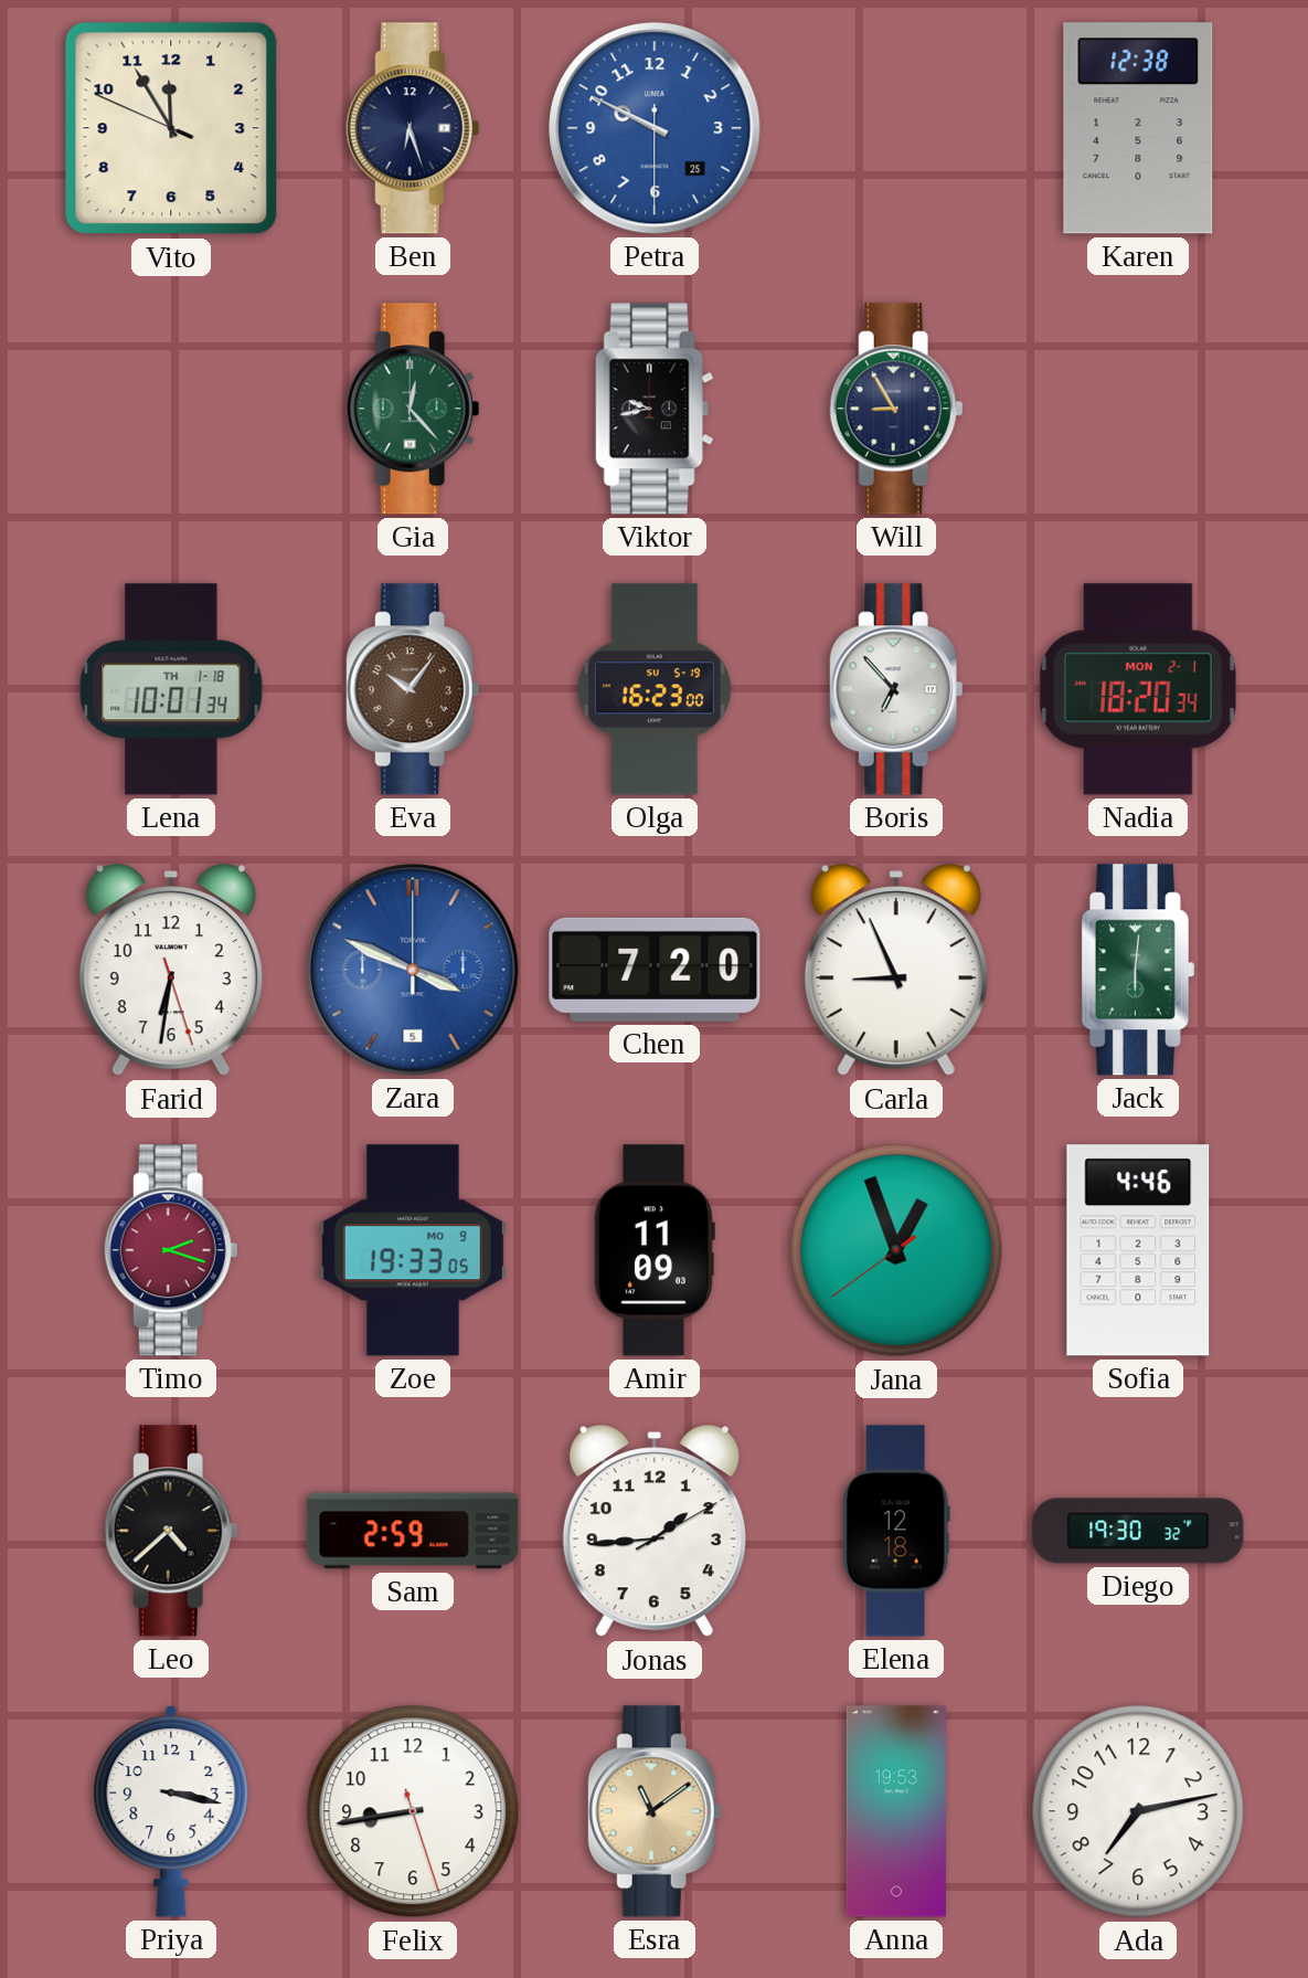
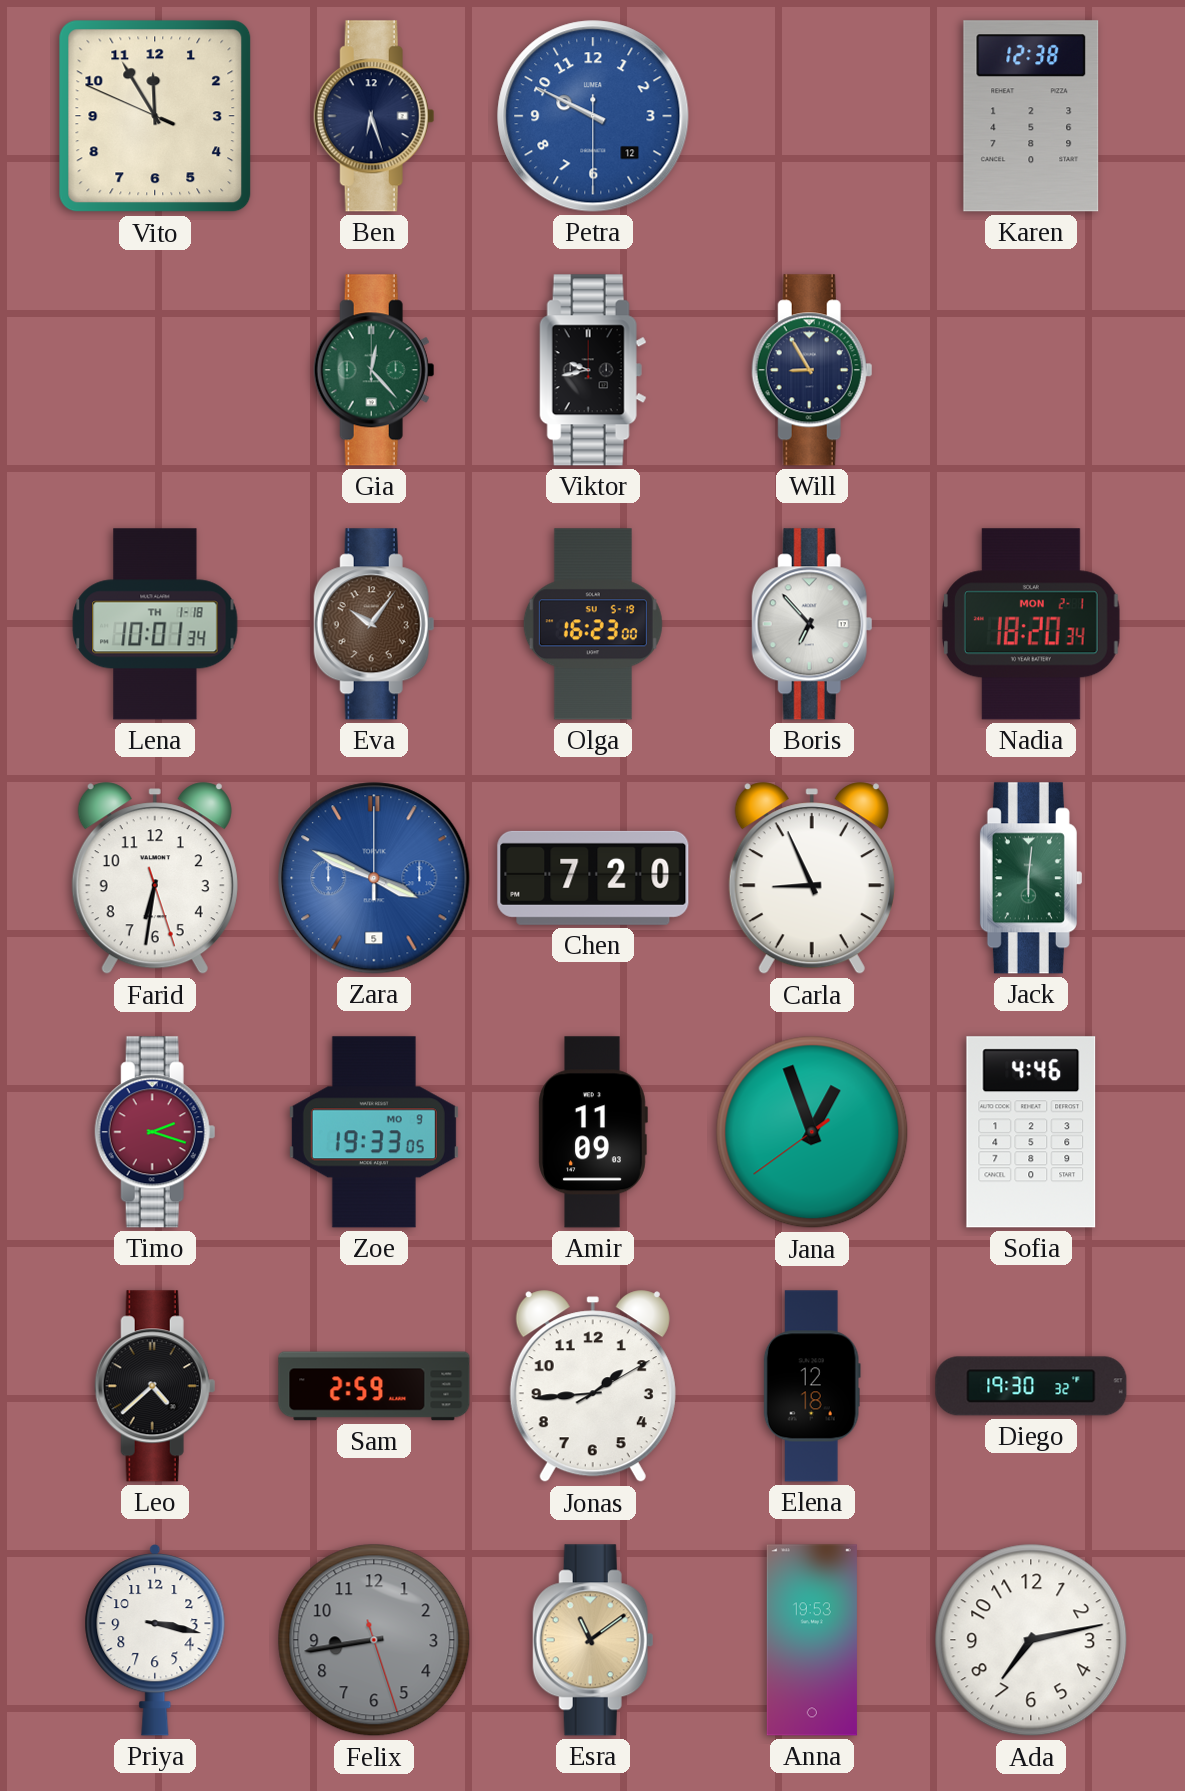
Petra date: 25 -> 12
Felix dial: white -> grey
